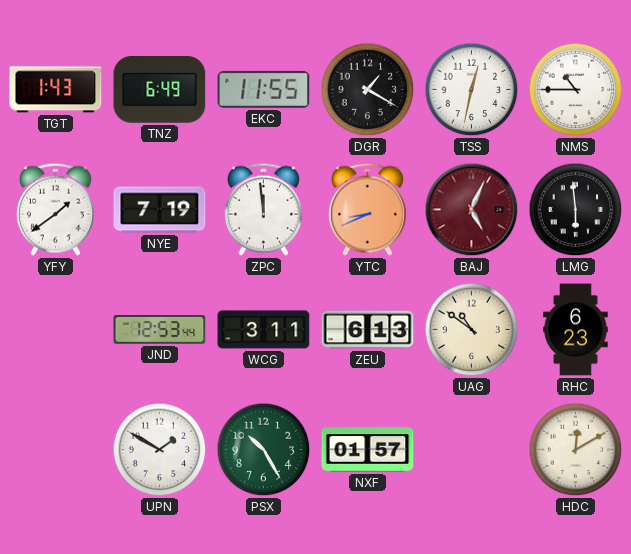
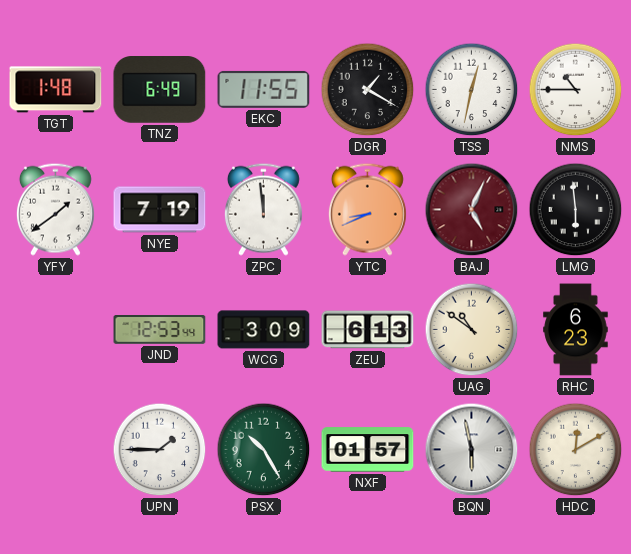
TGT: 1:43 -> 1:48
WCG: 3:11 -> 3:09
UPN: 1:50 -> 1:45
BQN: none -> 5:58
